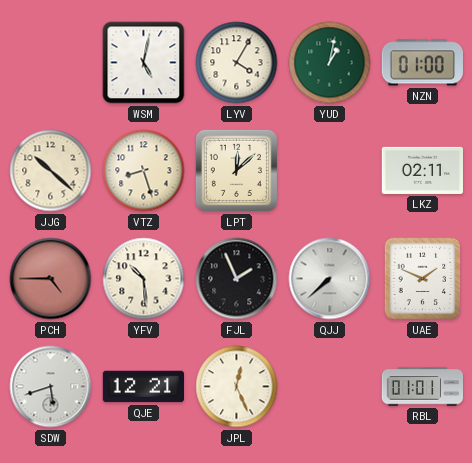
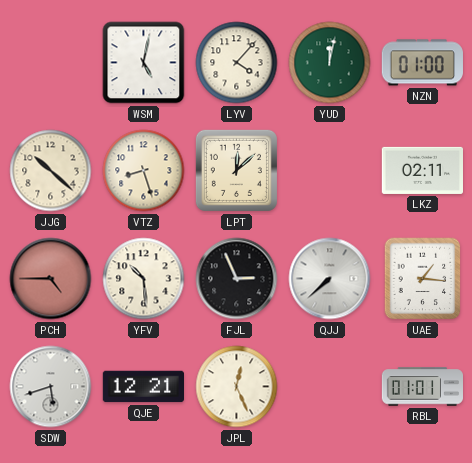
LYV: 4:05 -> 4:07
YUD: 1:02 -> 12:02
FJL: 1:56 -> 2:56
UAE: 1:49 -> 1:16
